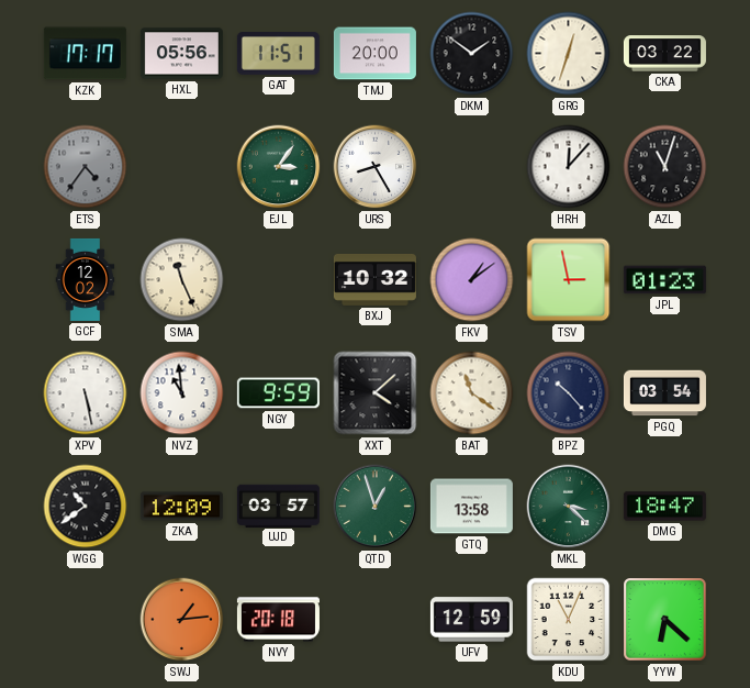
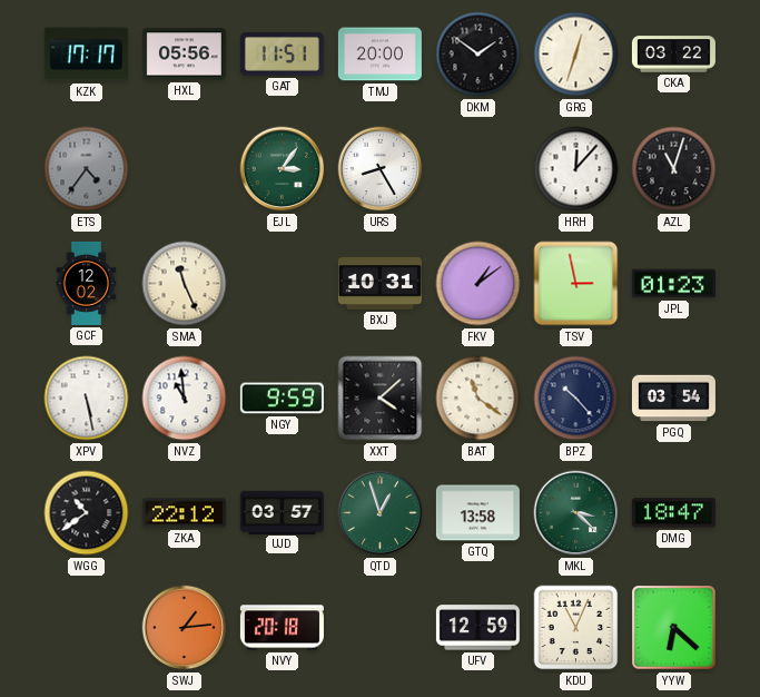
BXJ: 10:32 -> 10:31
ZKA: 12:09 -> 22:12
